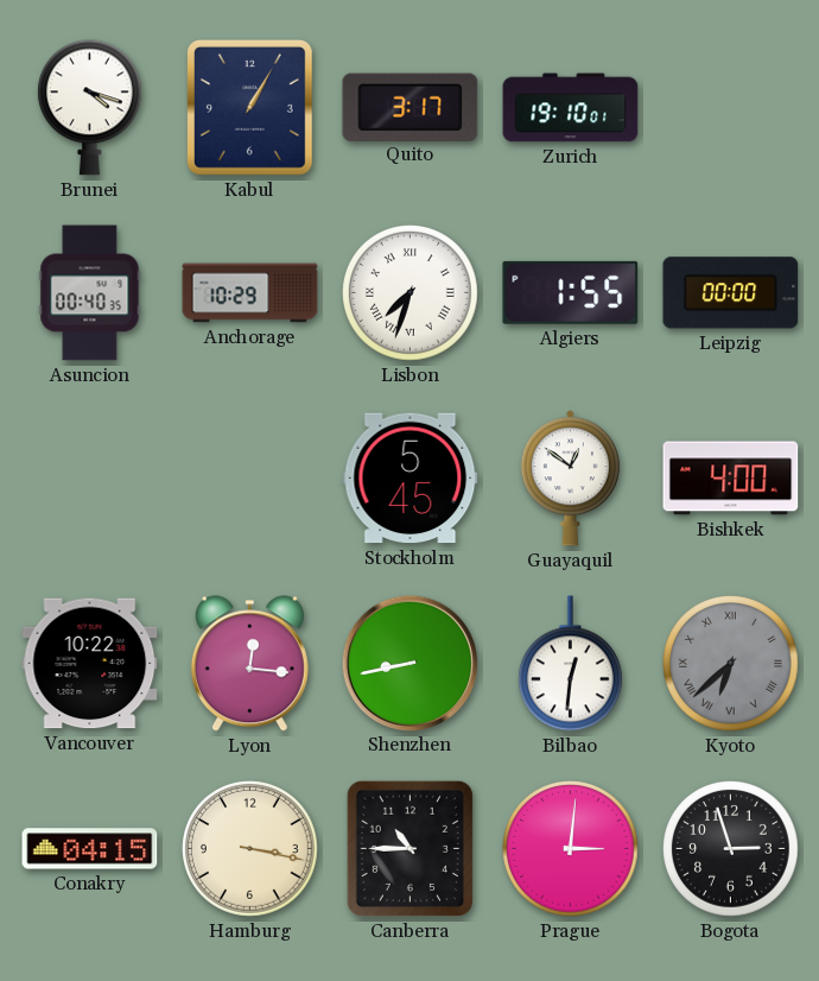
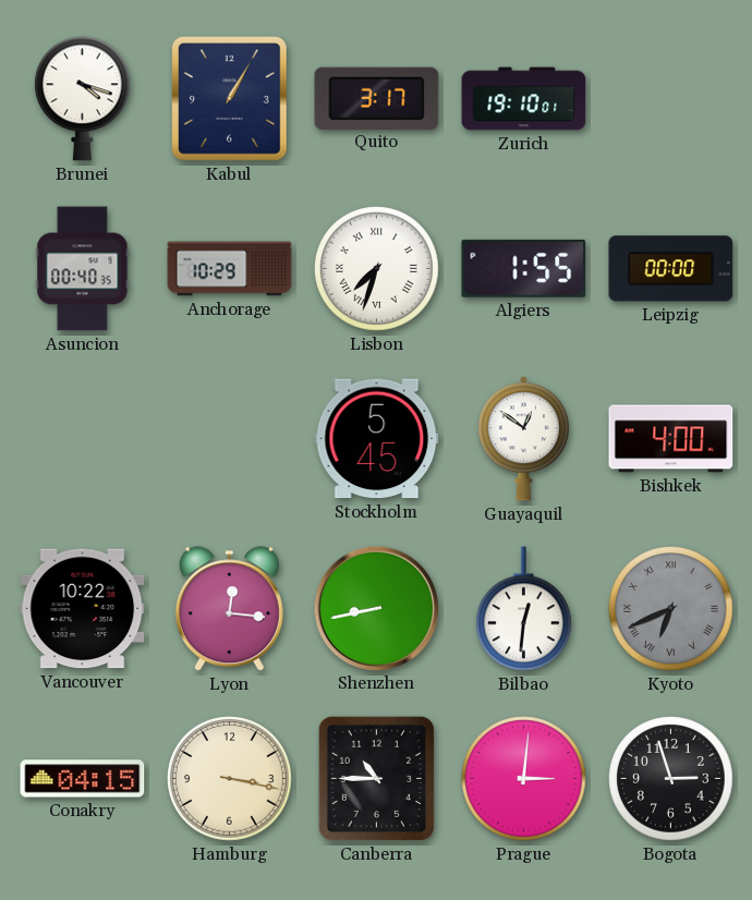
Kyoto: 6:38 -> 6:41
